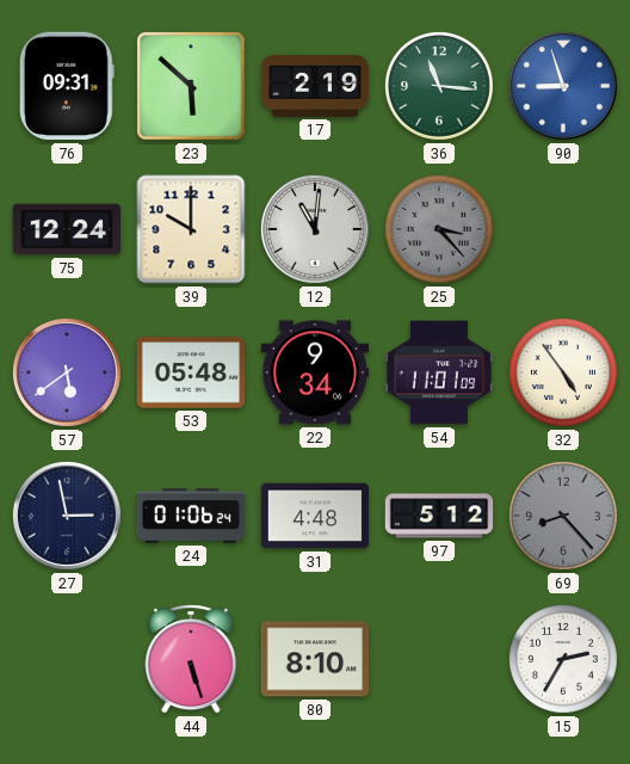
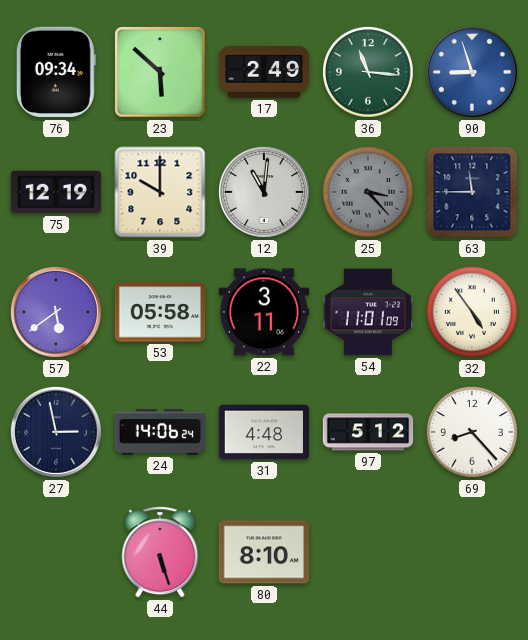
76: 09:31 -> 09:34
17: 2:19 -> 2:49
75: 12:24 -> 12:19
63: none -> 11:45
53: 05:48 -> 05:58
22: 9:34 -> 3:11
24: 01:06 -> 14:06
69 dial: grey -> white
15: 2:35 -> none
